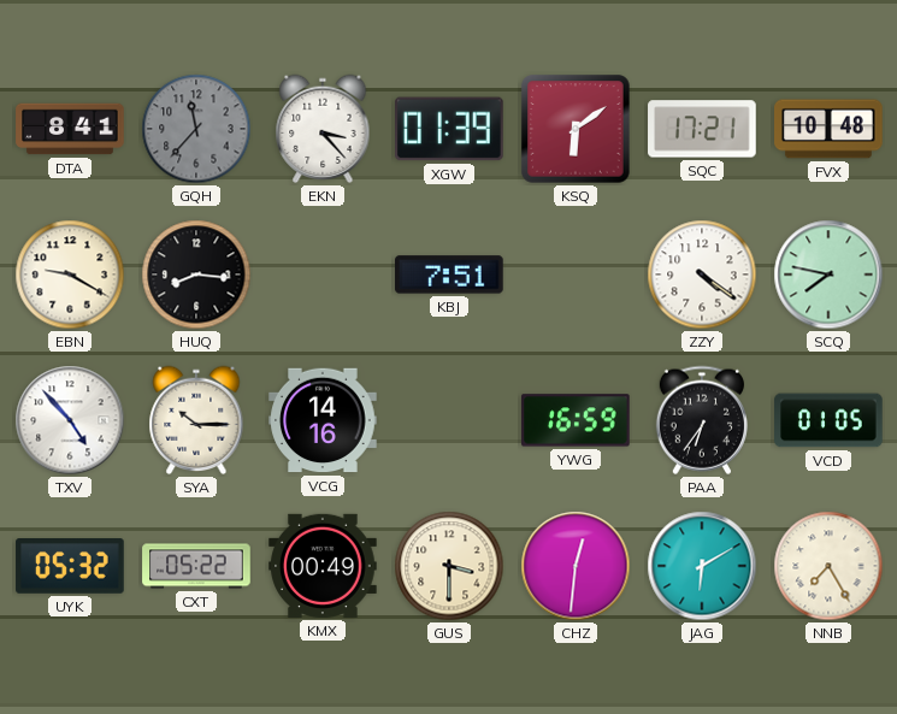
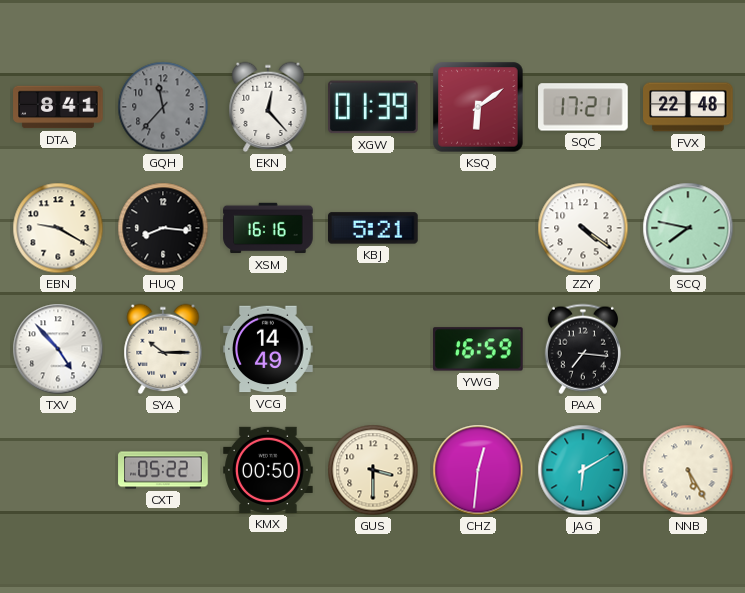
EKN: 3:23 -> 12:23
FVX: 10:48 -> 22:48
XSM: none -> 16:16
KBJ: 7:51 -> 5:21
VCG: 14:16 -> 14:49
PAA: 6:36 -> 7:16
VCD: 01:05 -> none
UYK: 05:32 -> none
KMX: 00:49 -> 00:50
NNB: 7:25 -> 5:25
